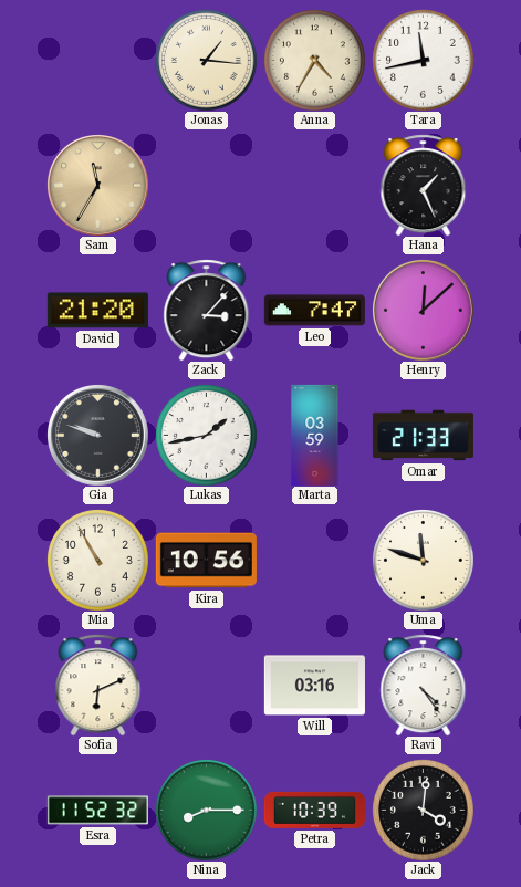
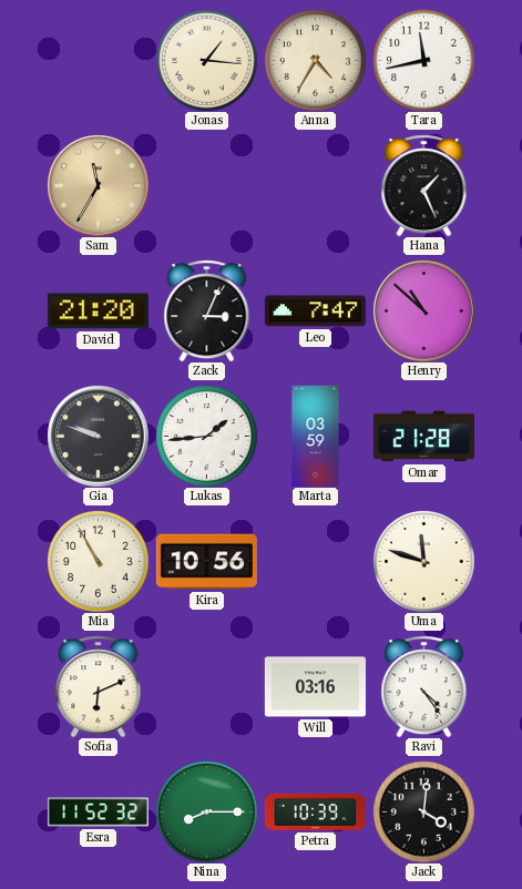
Zack: 3:07 -> 3:04
Henry: 12:08 -> 10:52
Lukas: 1:43 -> 1:44
Omar: 21:33 -> 21:28
